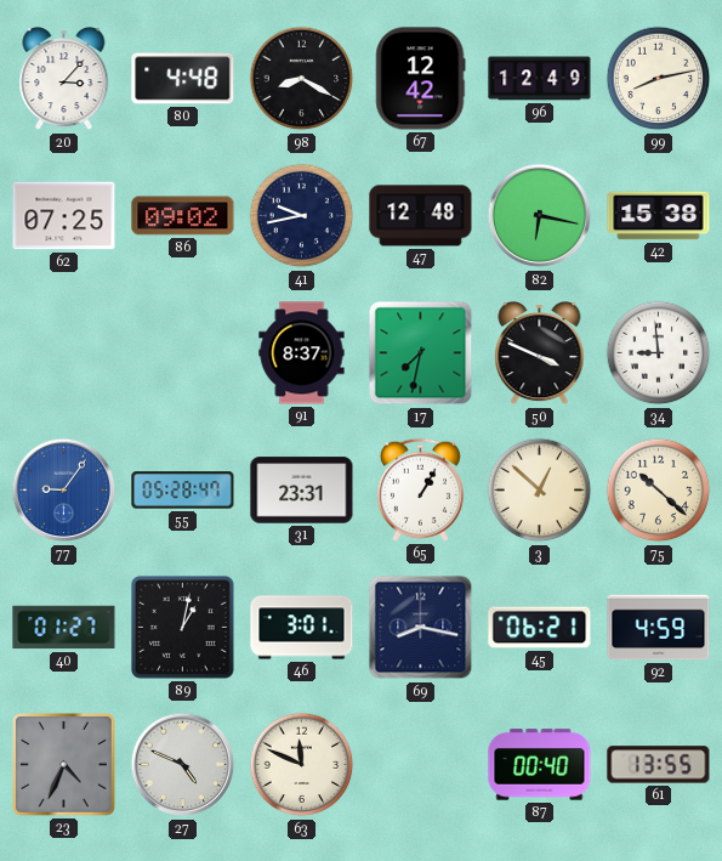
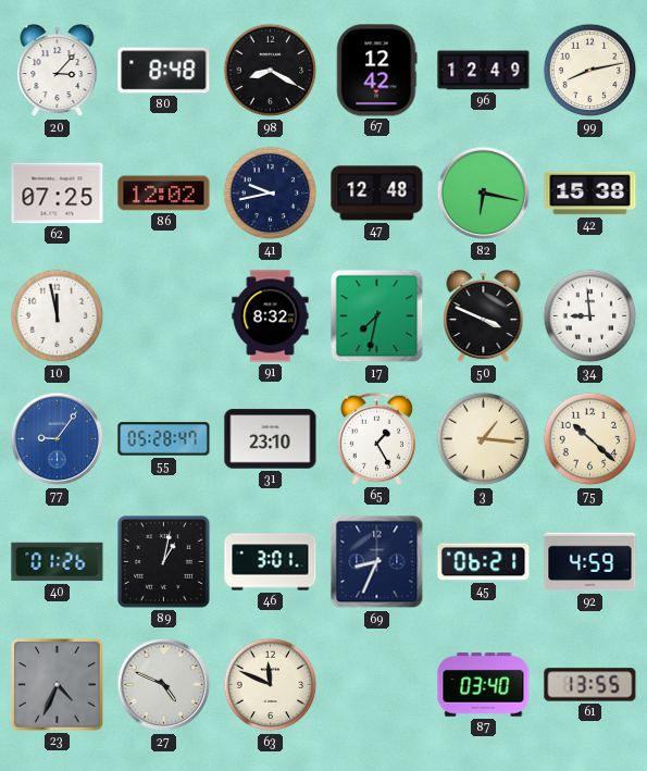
80: 4:48 -> 8:48
86: 09:02 -> 12:02
10: none -> 11:58
91: 8:37 -> 8:32
31: 23:31 -> 23:10
65: 1:05 -> 1:25
3: 12:52 -> 1:16
40: 01:27 -> 01:26
69: 8:17 -> 8:34
87: 00:40 -> 03:40
